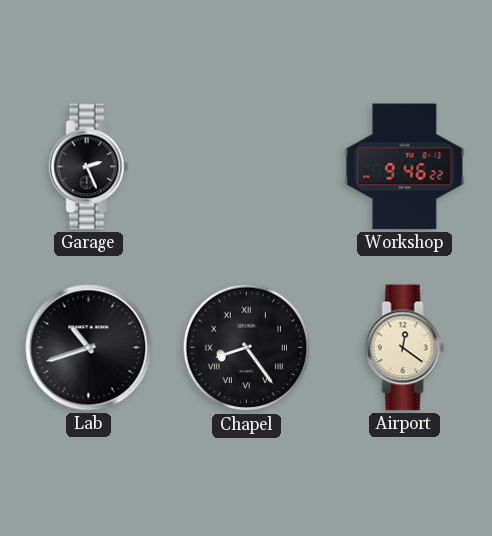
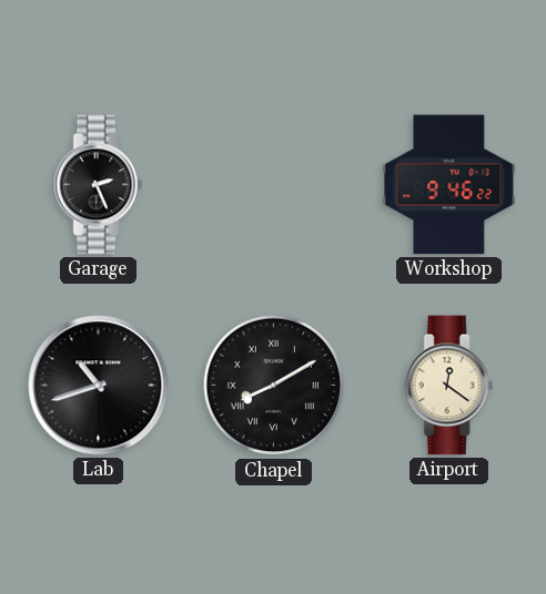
Chapel: 8:24 -> 8:10
